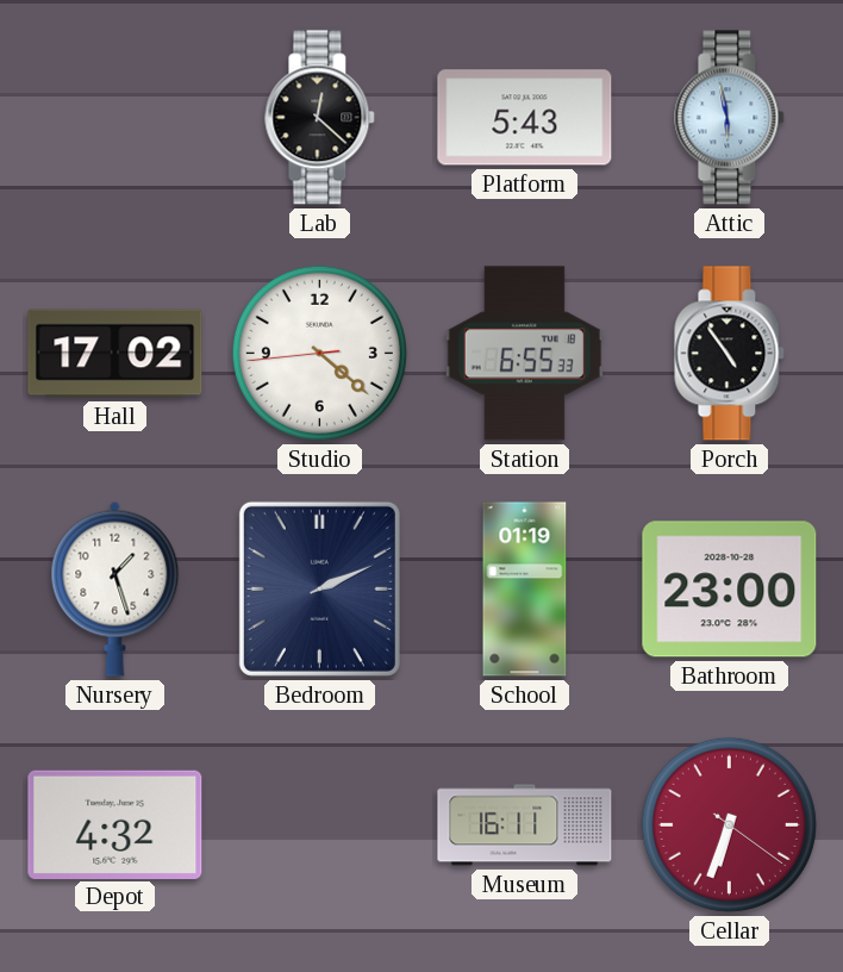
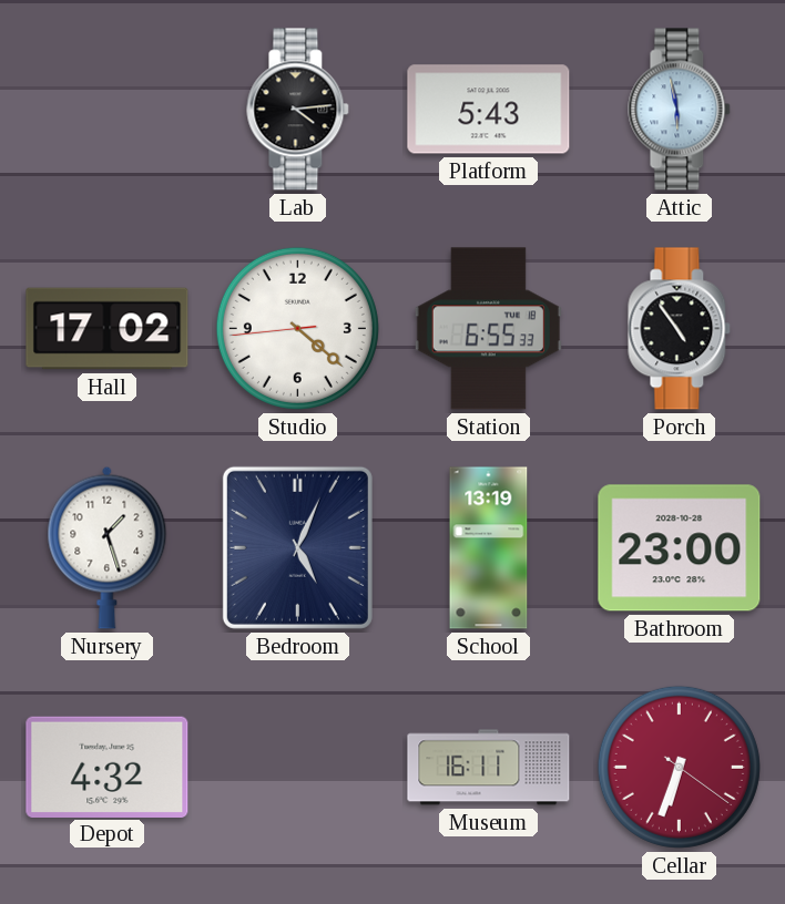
Lab: 12:22 -> 4:14
Bedroom: 2:11 -> 5:04
School: 01:19 -> 13:19
